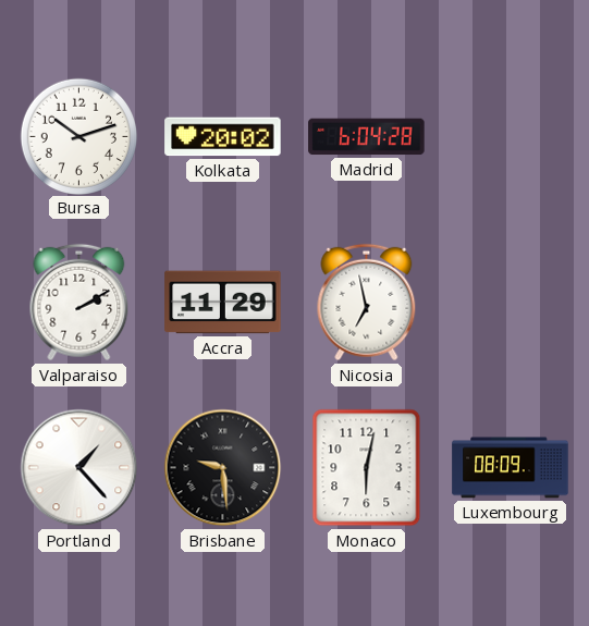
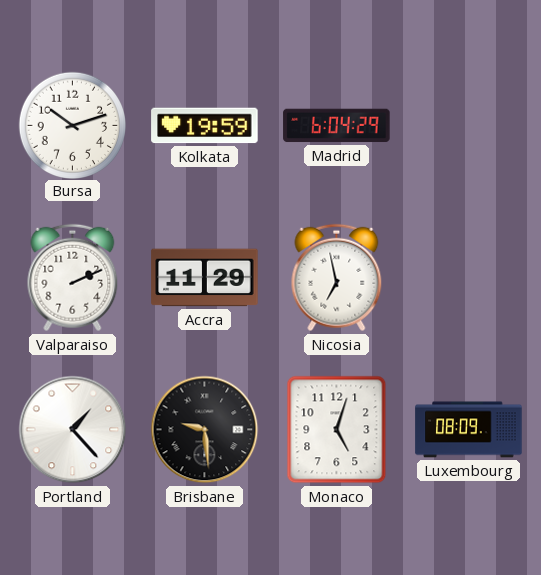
Kolkata: 20:02 -> 19:59
Madrid: 6:04:28 -> 6:04:29
Valparaiso: 2:10 -> 2:11
Monaco: 6:02 -> 5:03
